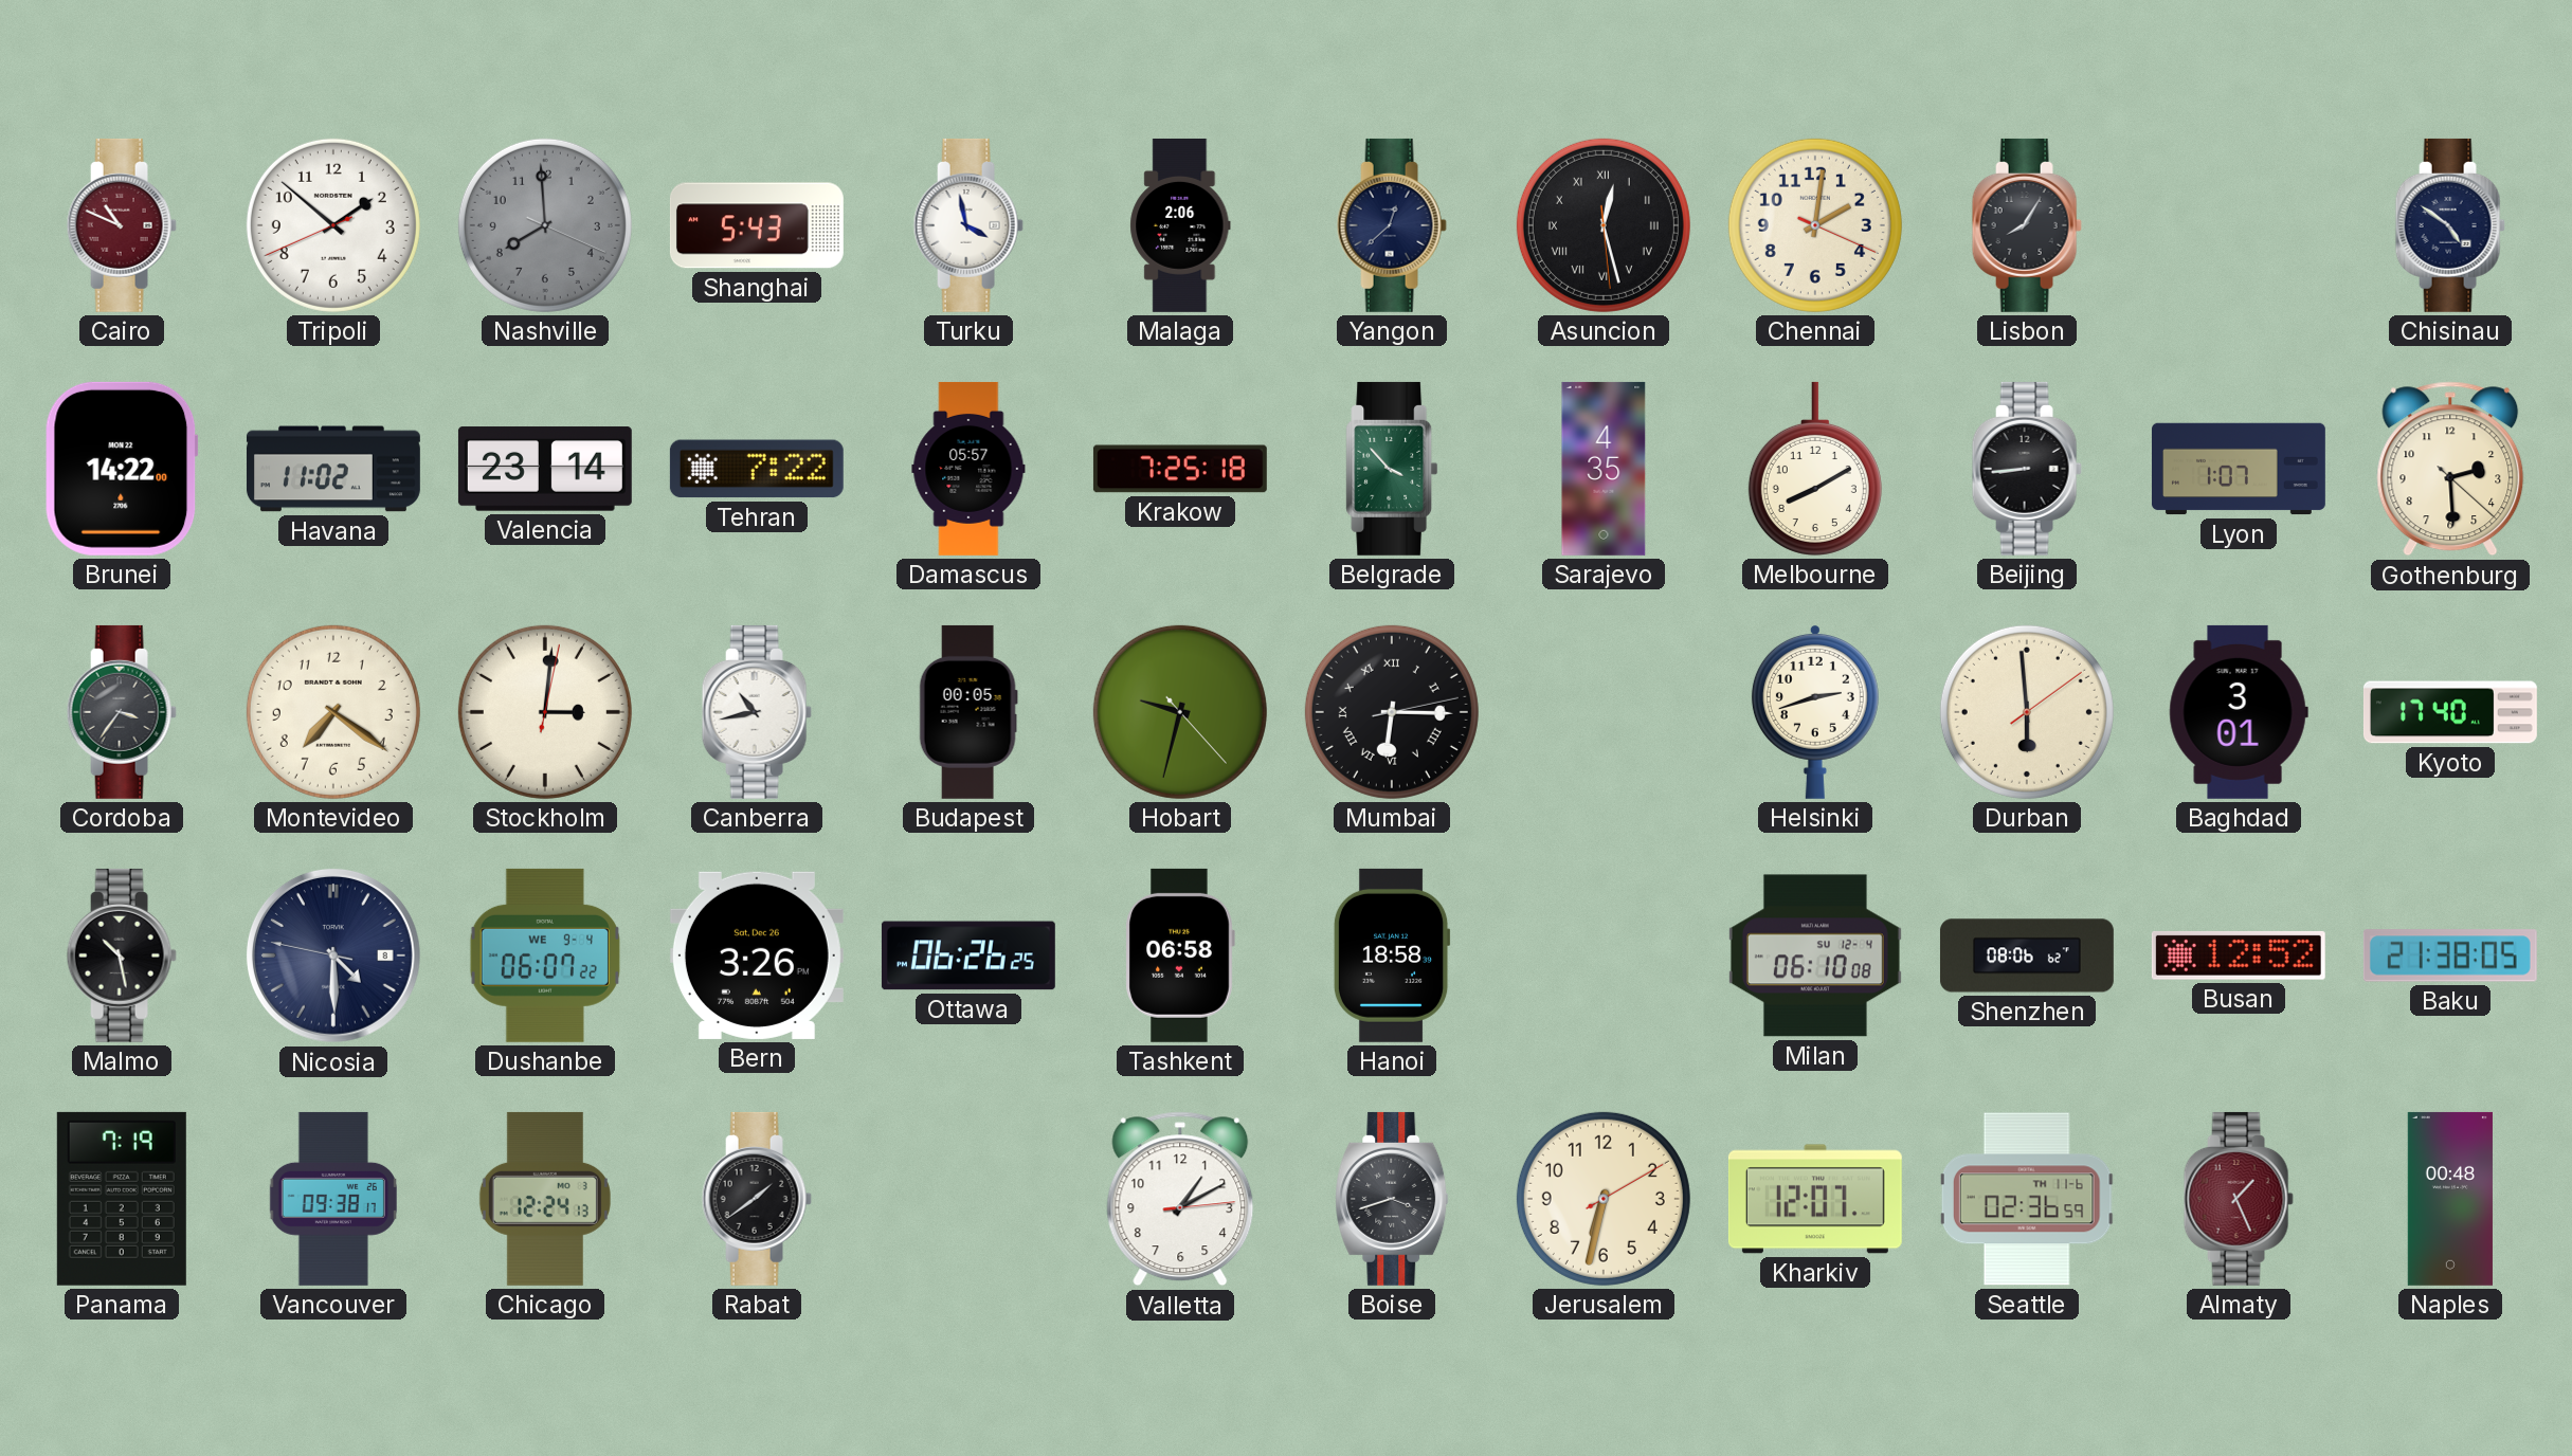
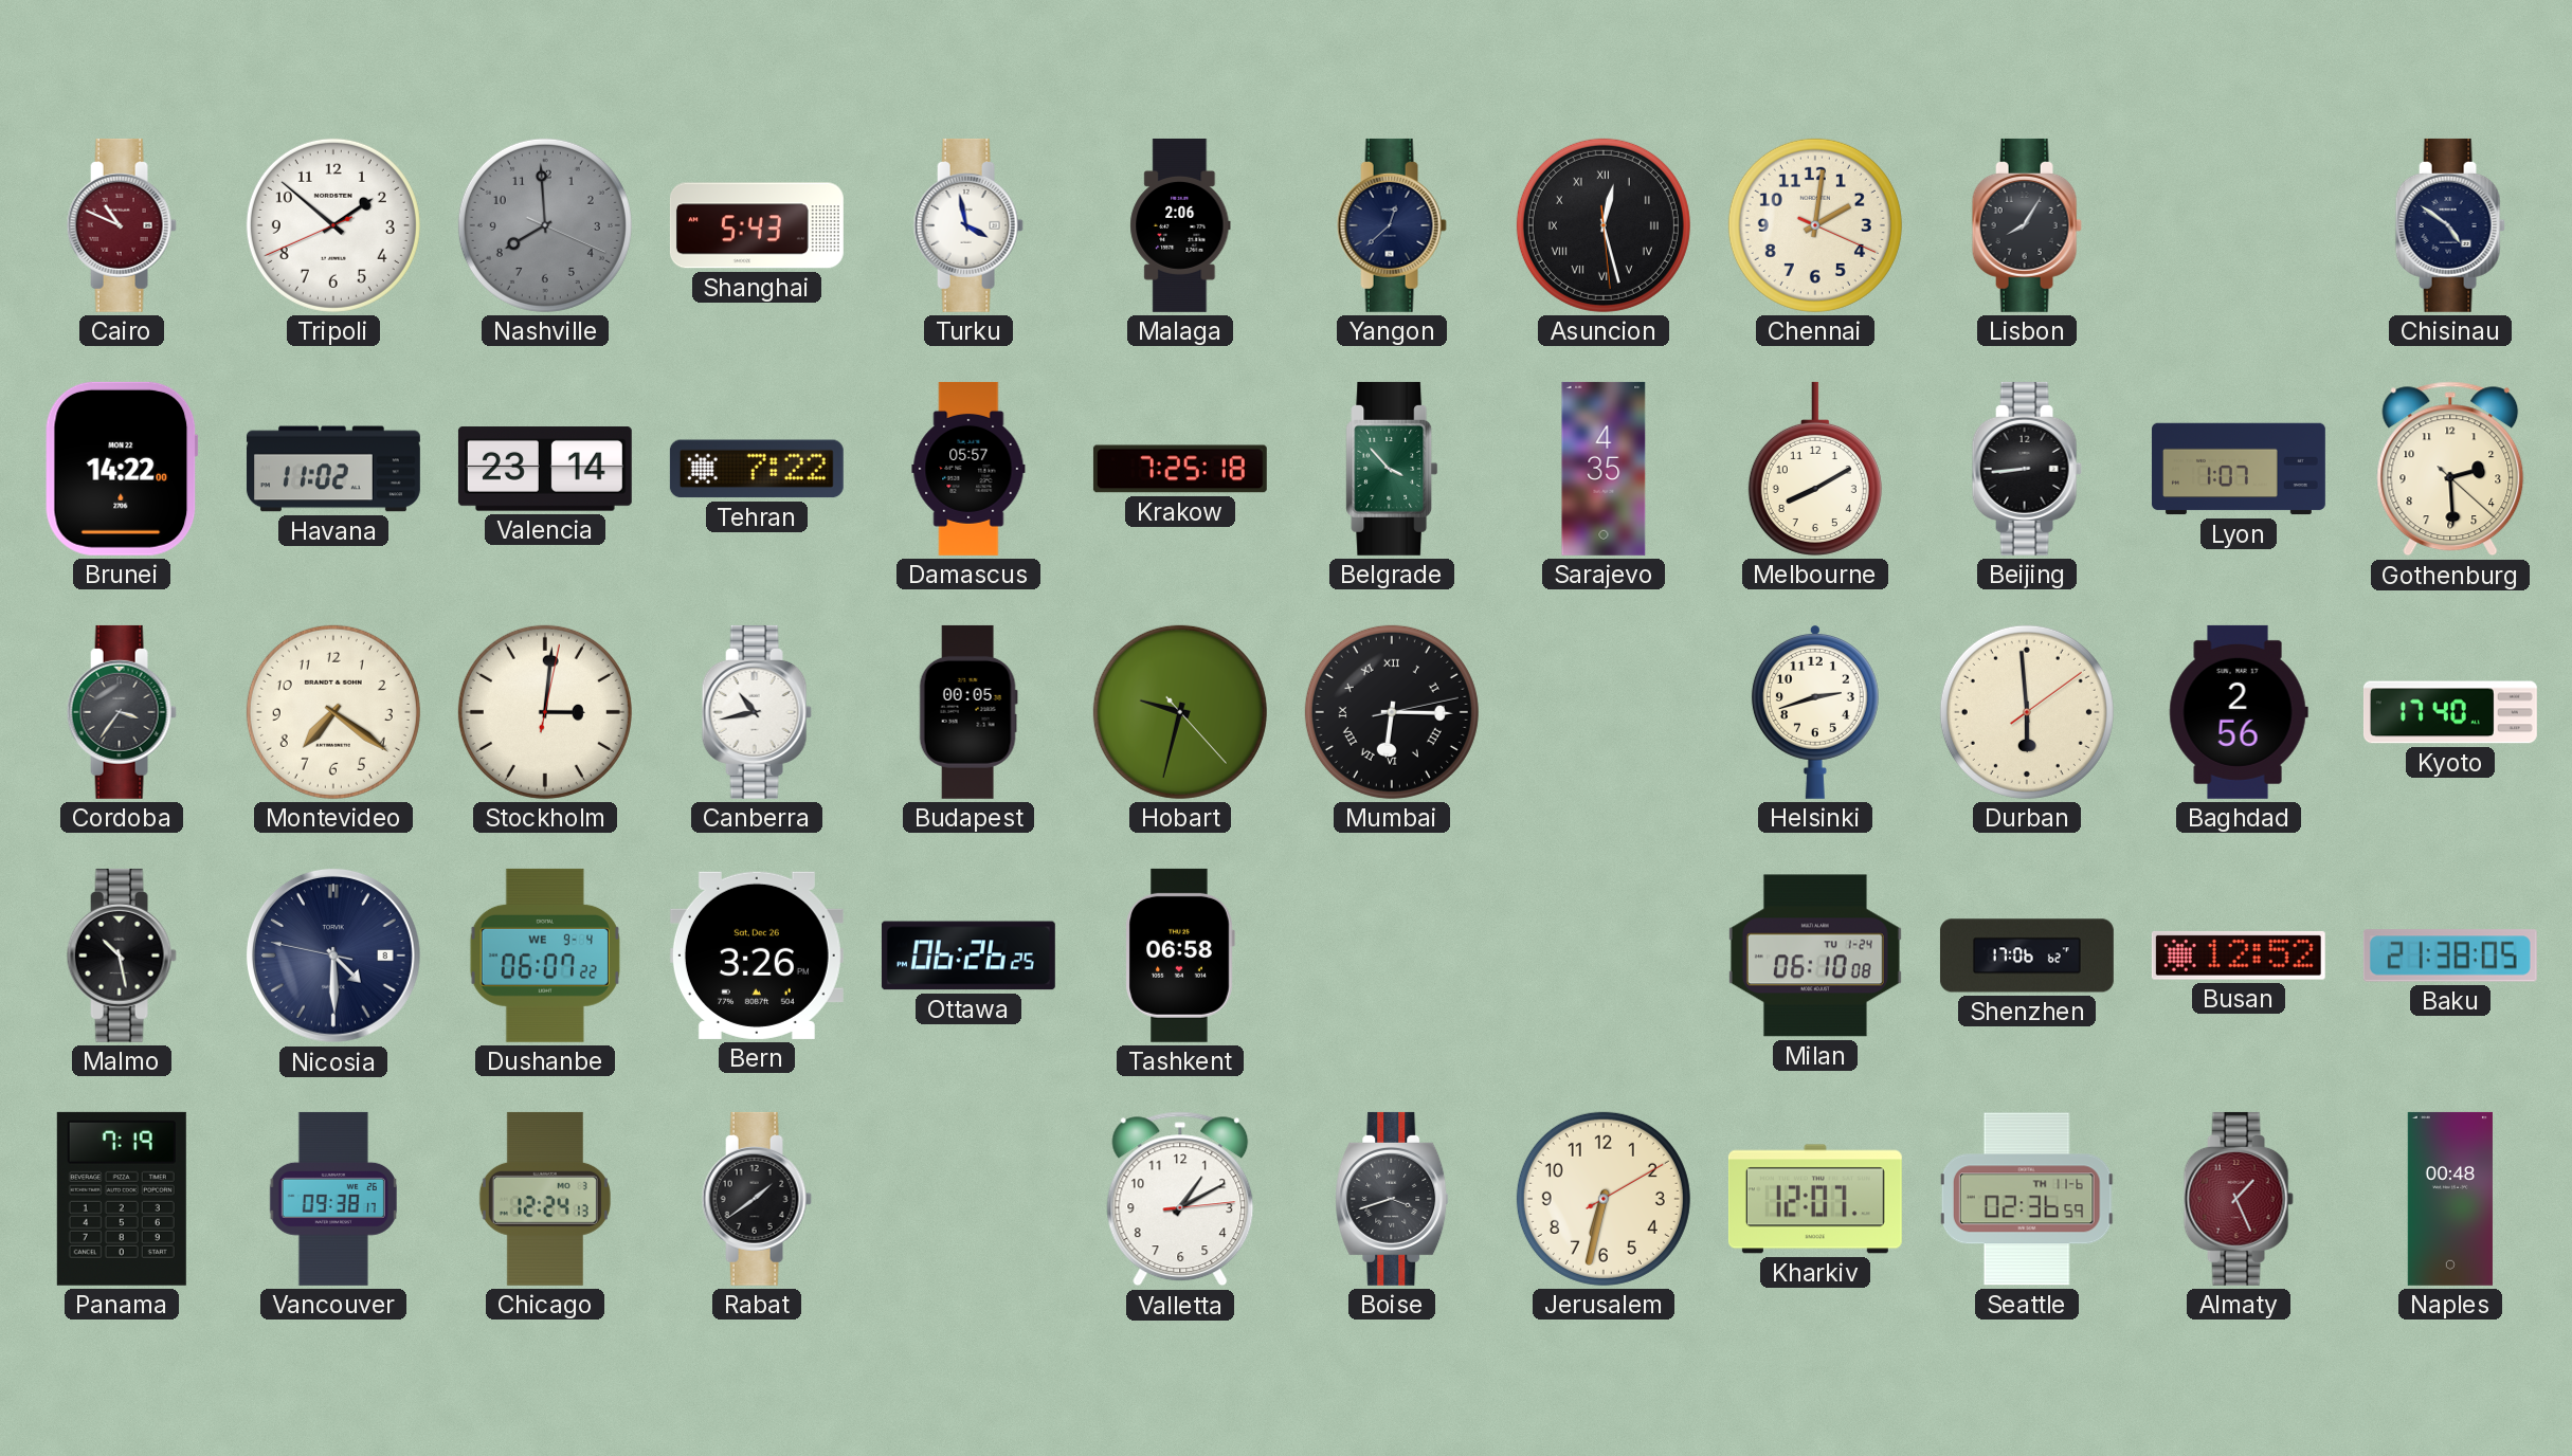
Baghdad: 3:01 -> 2:56
Hanoi: 18:58 -> none
Milan date: SU 12-4 -> TU 1-24
Shenzhen: 08:06 -> 17:06
